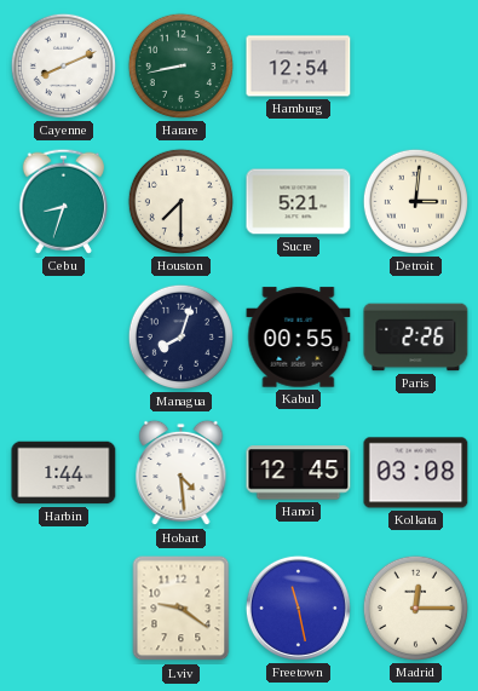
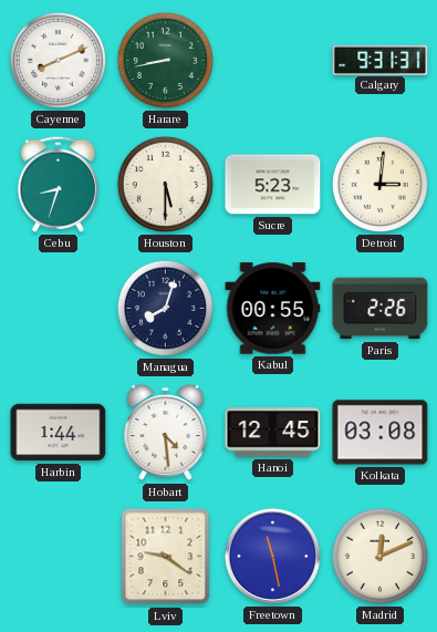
Hamburg: 12:54 -> none
Calgary: none -> 9:31
Houston: 7:30 -> 5:30
Sucre: 5:21 -> 5:23
Madrid: 12:15 -> 12:11
